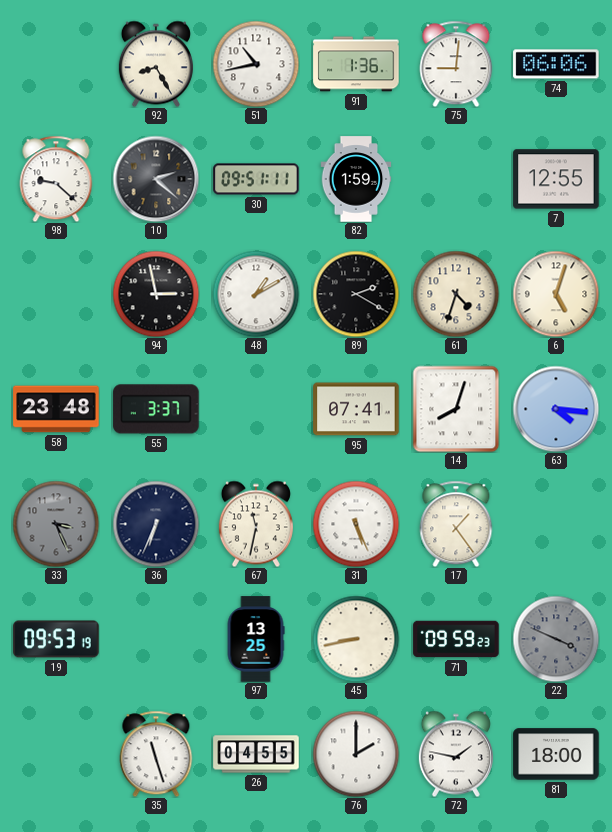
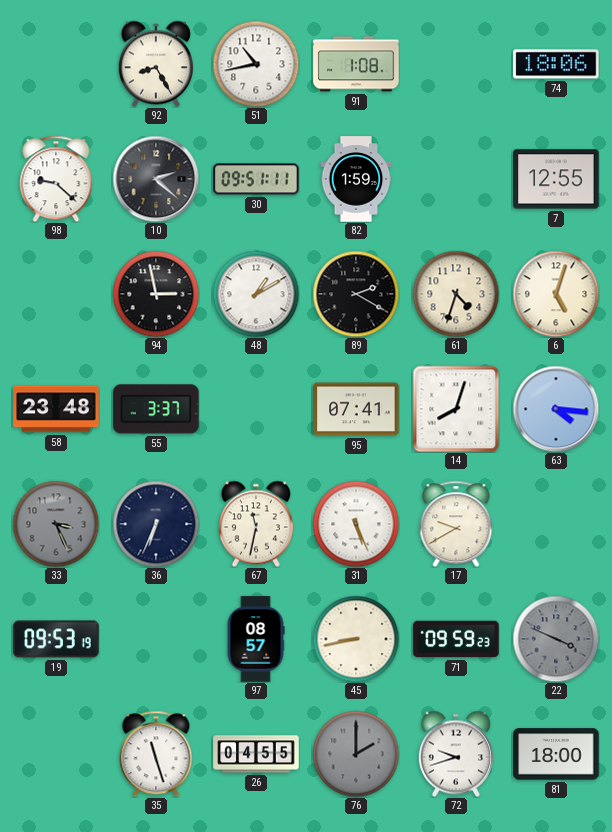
91: 1:36 -> 1:08
75: 9:01 -> none
74: 06:06 -> 18:06
17: 1:24 -> 9:40
97: 13:25 -> 08:57
76 dial: white -> grey
72: 1:47 -> 9:42
